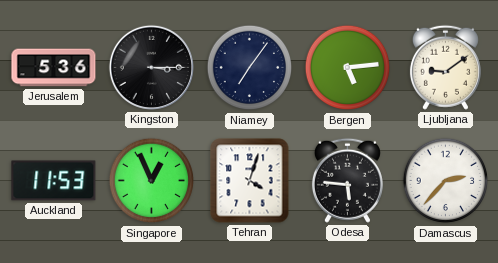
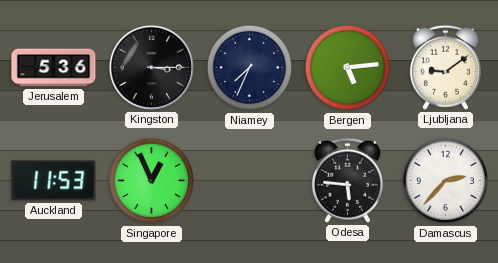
Niamey: 7:06 -> 7:34
Tehran: 4:03 -> none
